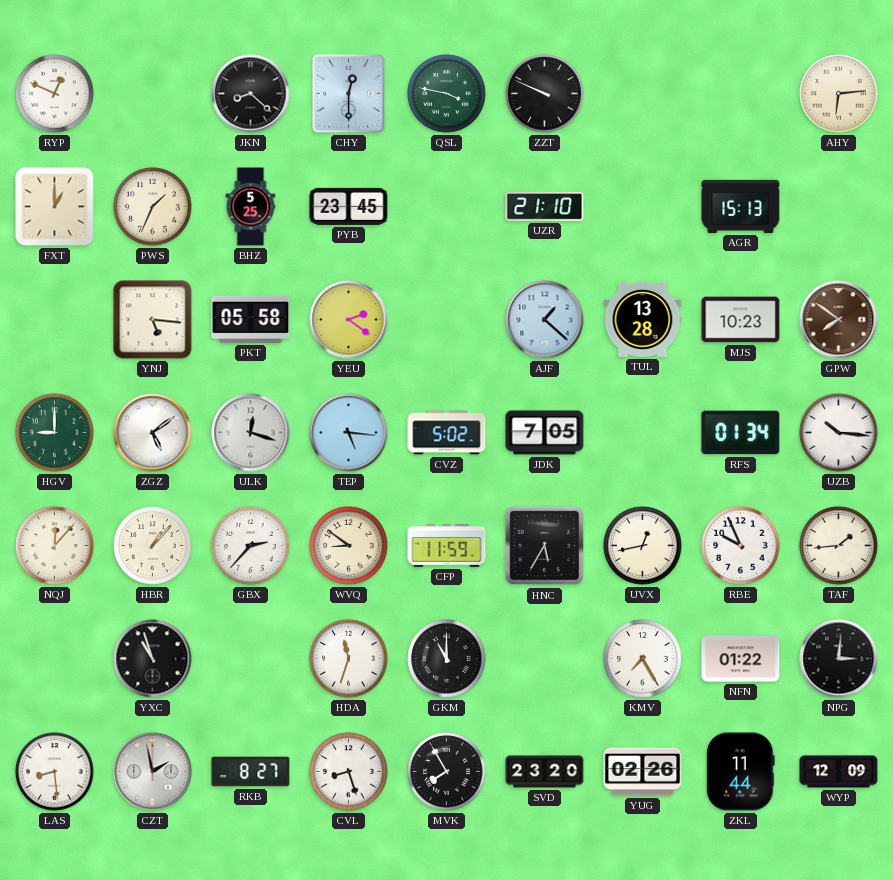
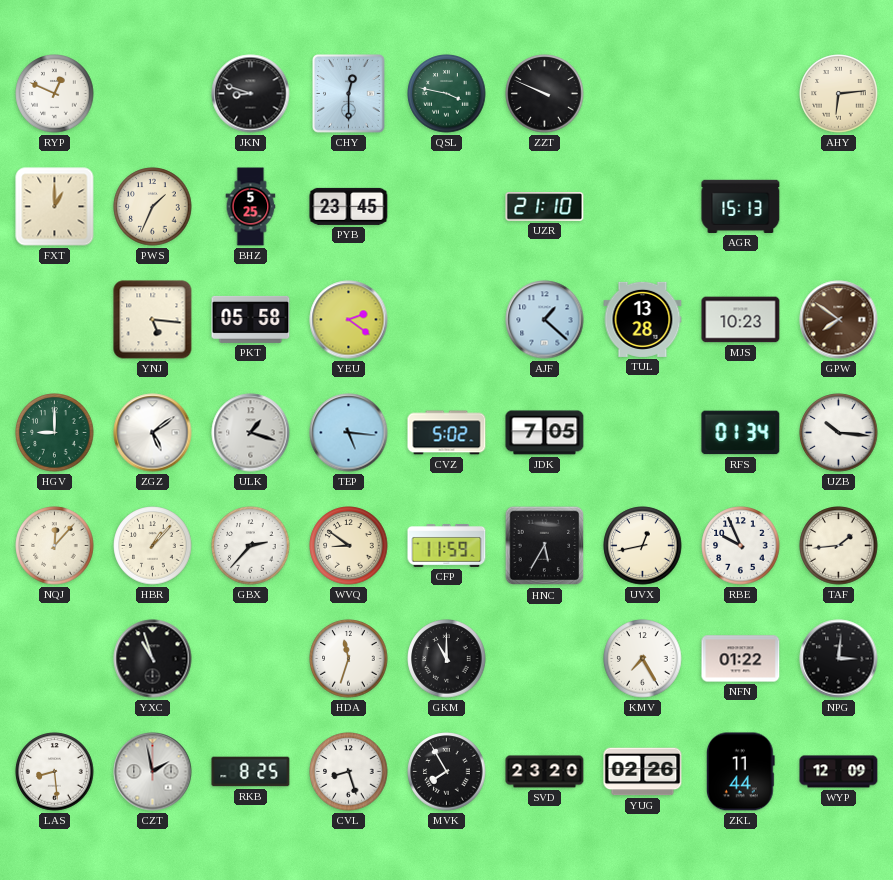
JKN: 8:22 -> 8:48
ULK: 12:18 -> 1:18
RKB: 8:27 -> 8:25
